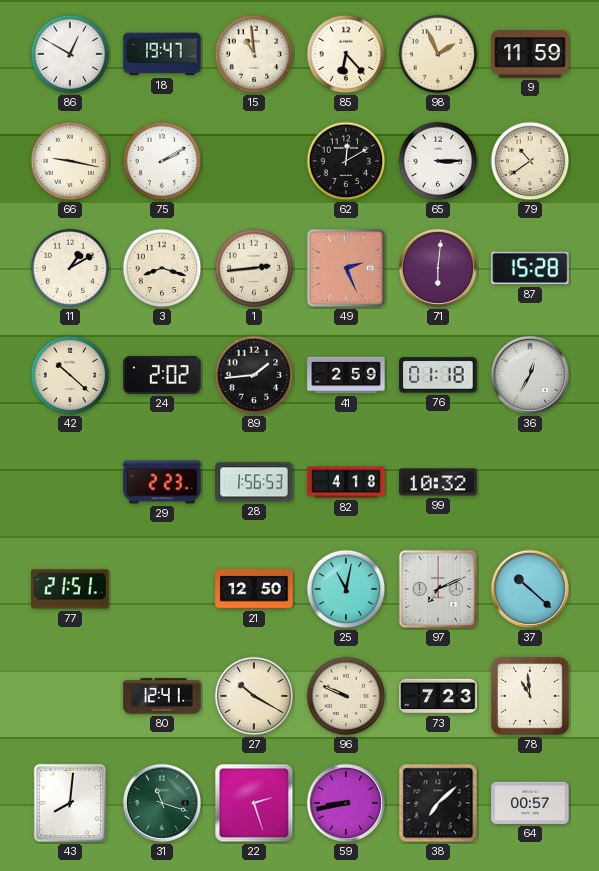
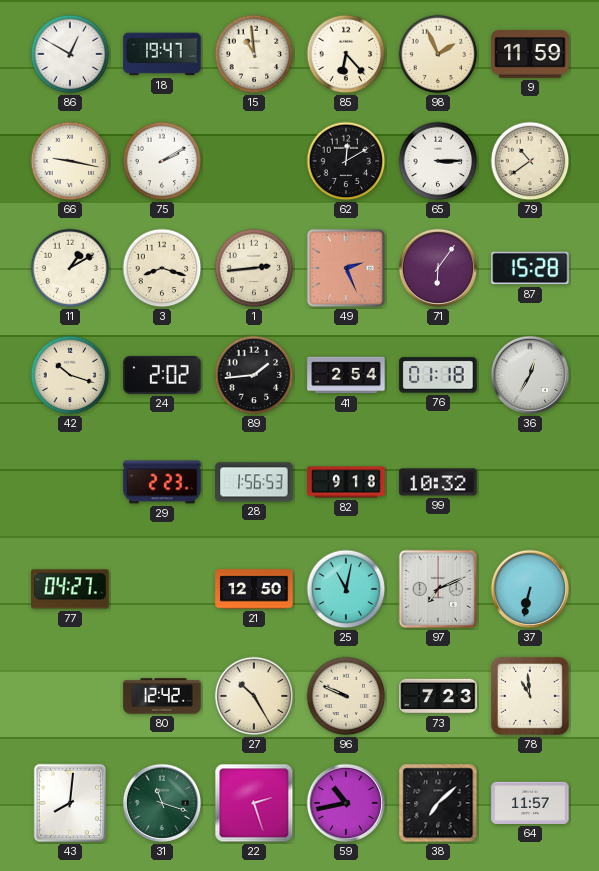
71: 6:01 -> 6:06
42: 10:22 -> 10:18
41: 2:59 -> 2:54
82: 4:18 -> 9:18
77: 21:51 -> 04:27
37: 10:22 -> 6:32
80: 12:41 -> 12:42
27: 10:20 -> 10:25
59: 8:43 -> 10:43
64: 00:57 -> 11:57
